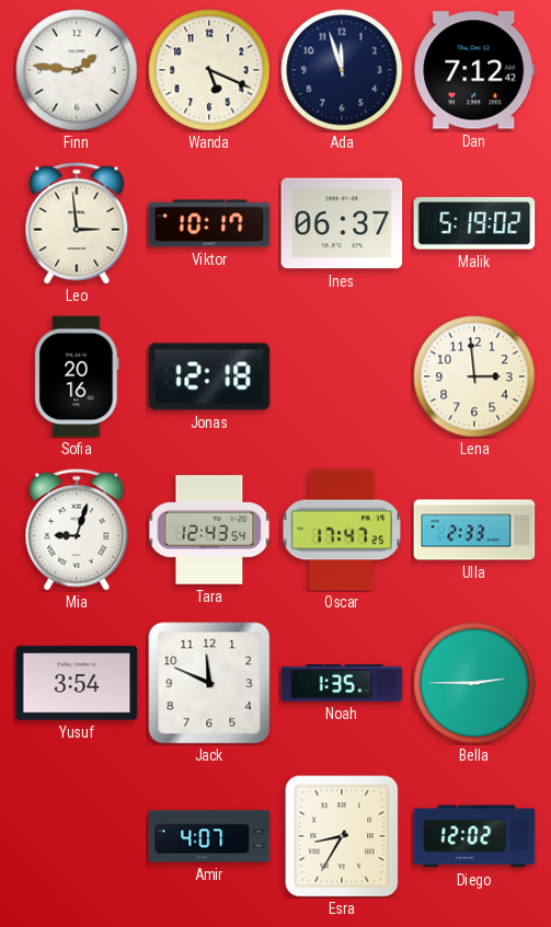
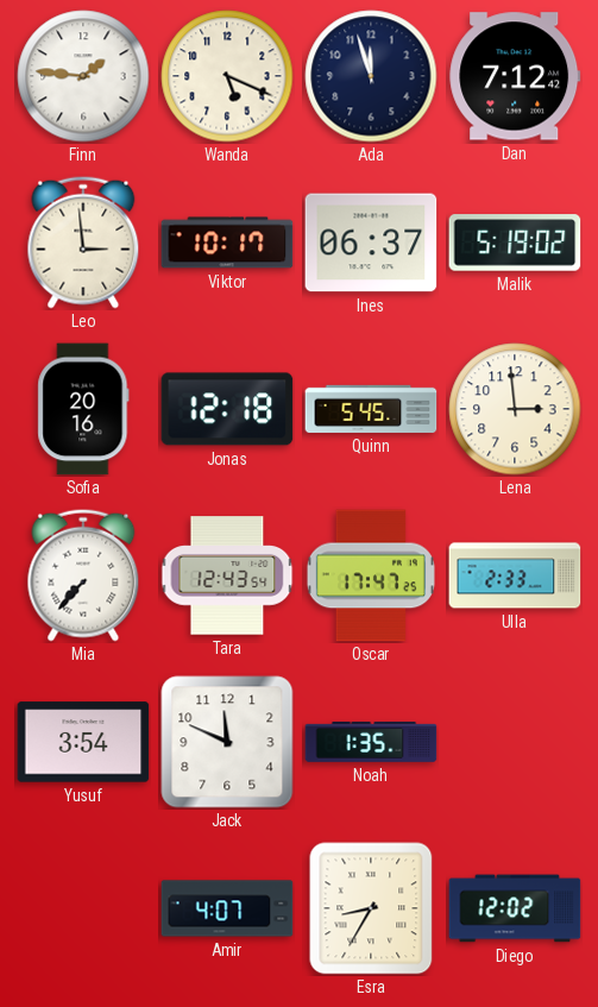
Quinn: none -> 5:45
Mia: 9:03 -> 7:37
Bella: 2:45 -> none
